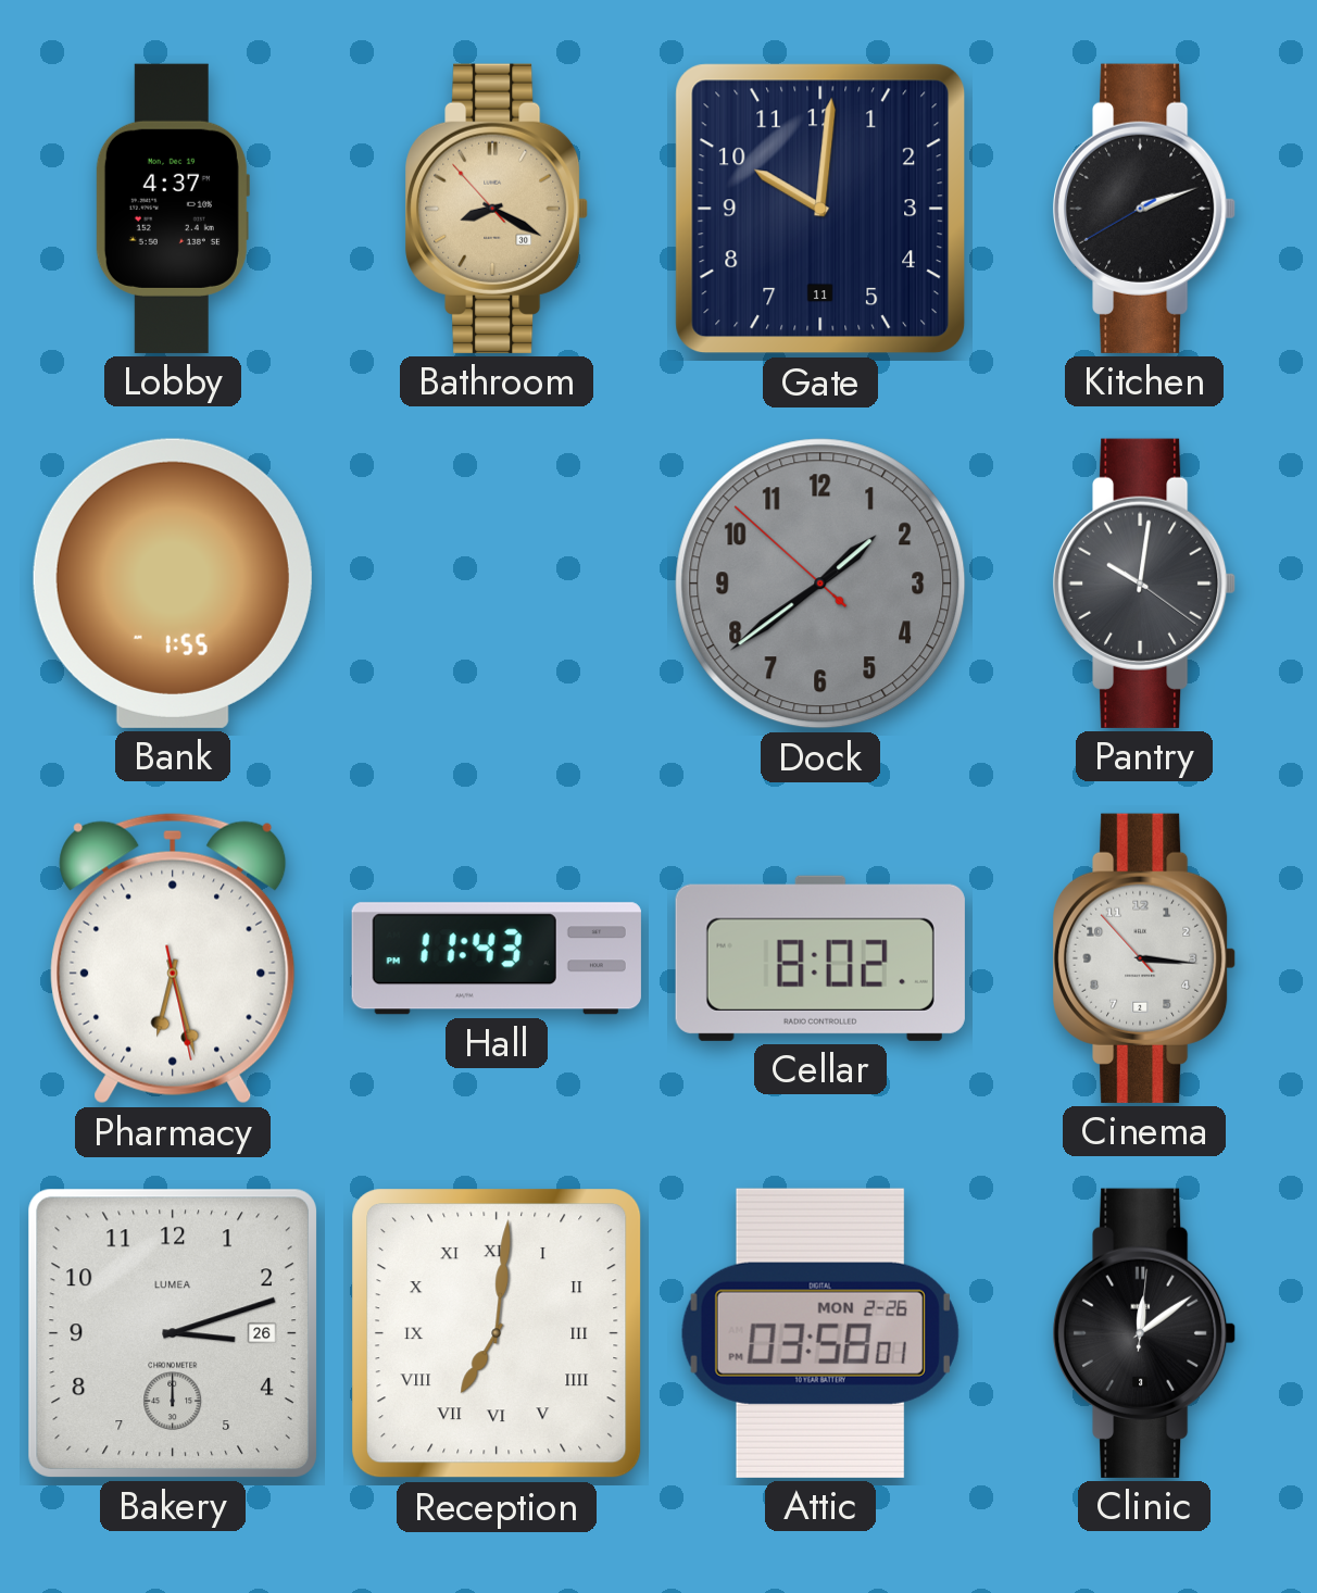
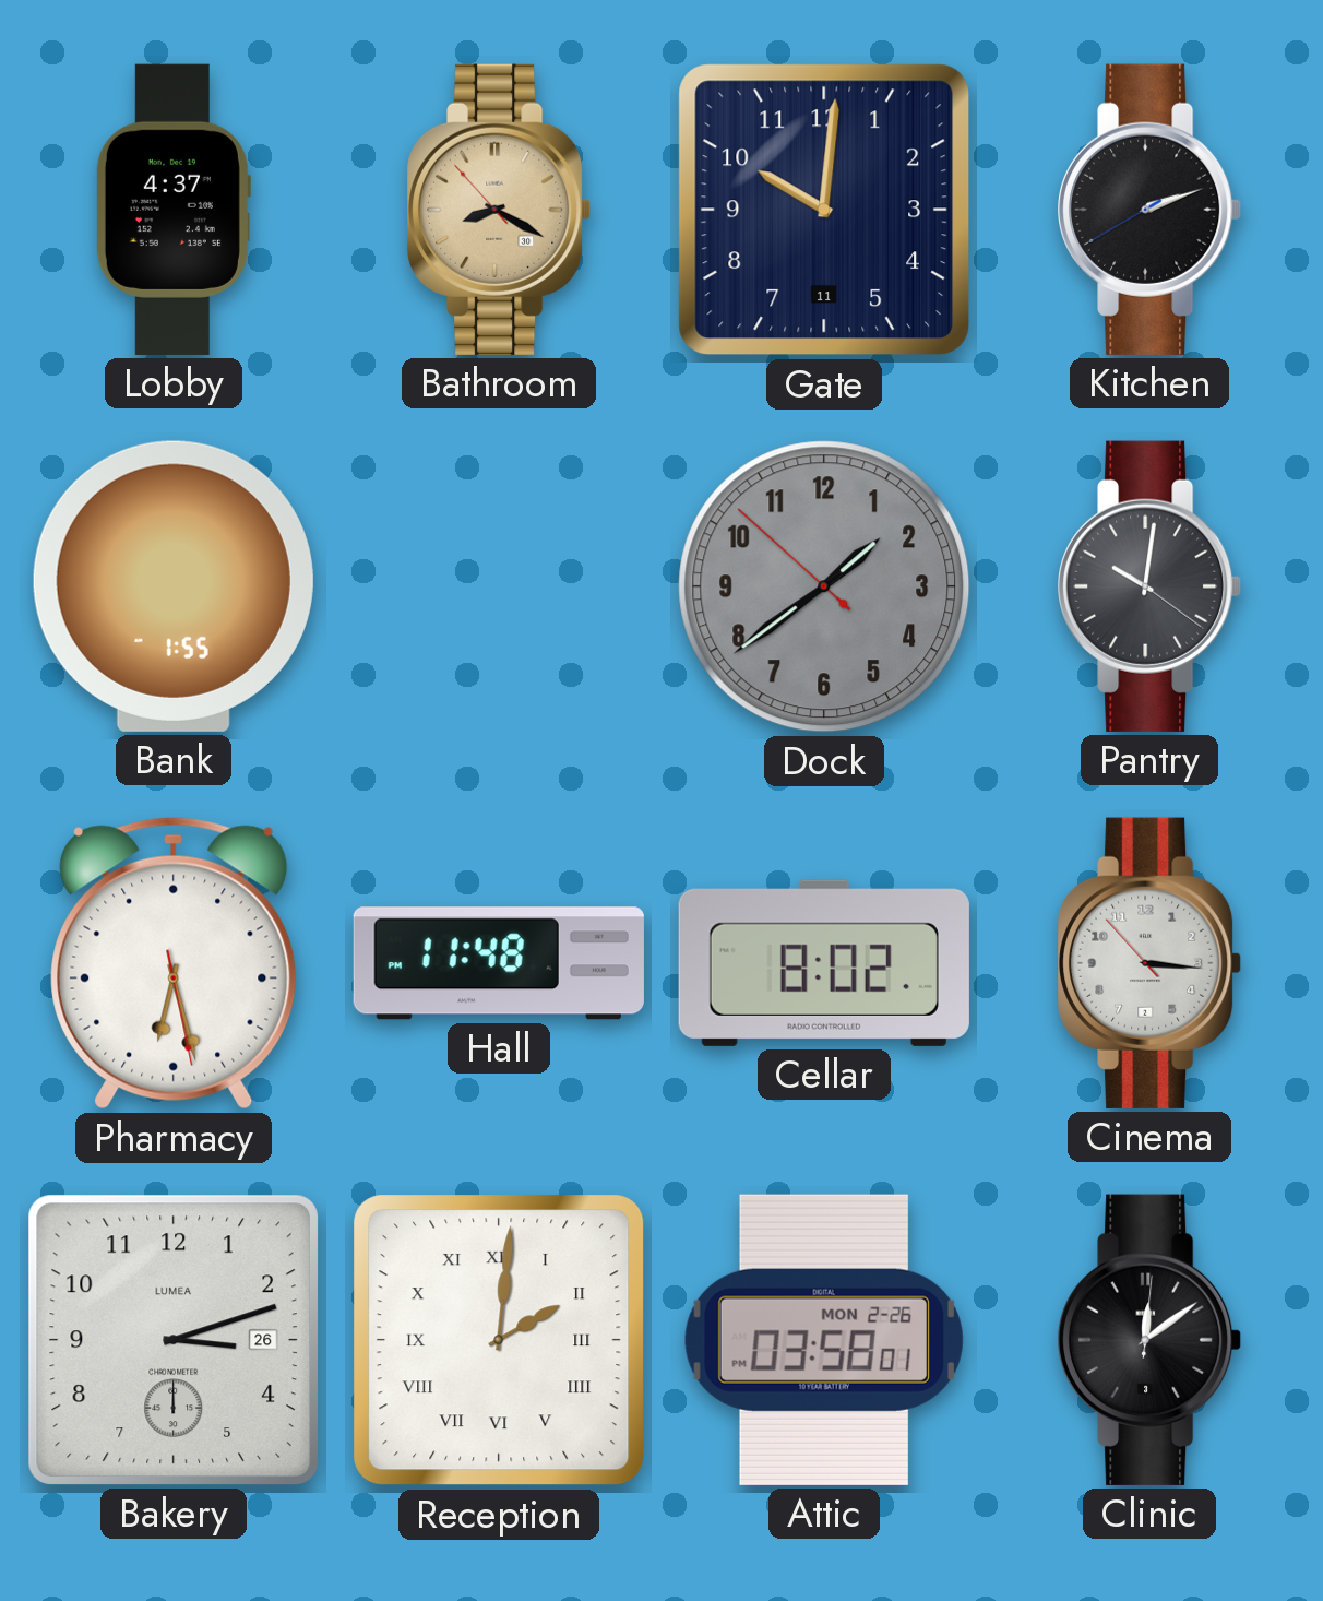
Hall: 11:43 -> 11:48
Reception: 7:01 -> 2:01
